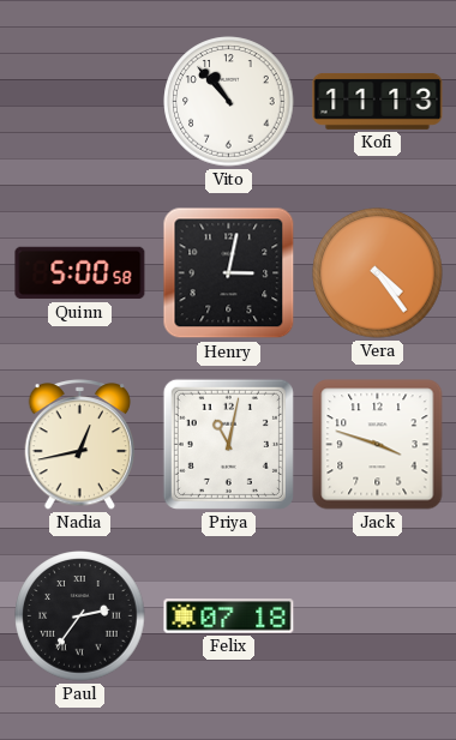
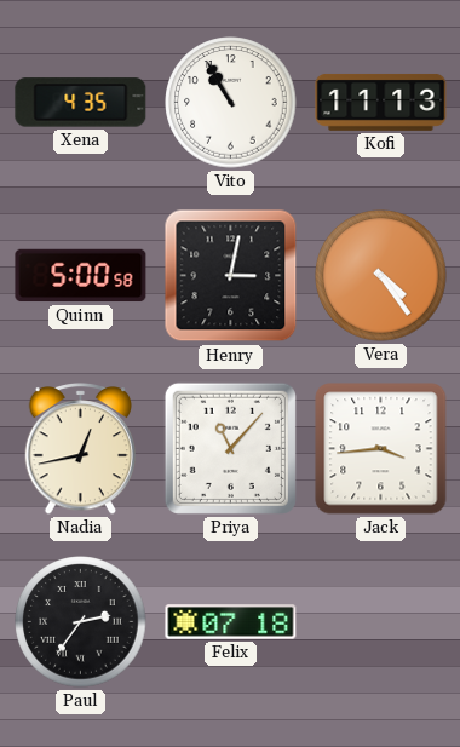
Xena: none -> 4:35
Vito: 10:53 -> 10:55
Priya: 11:02 -> 11:07
Jack: 3:48 -> 3:44
